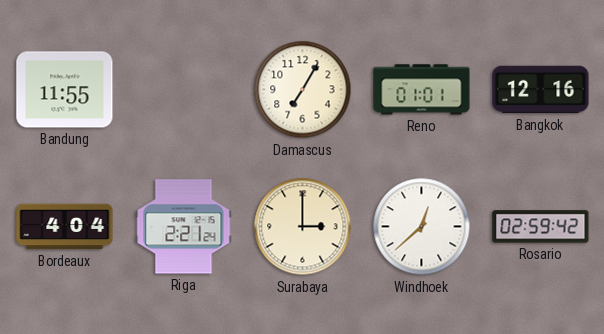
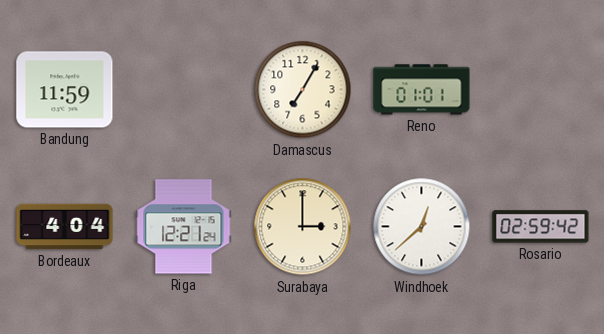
Bandung: 11:55 -> 11:59
Bangkok: 12:16 -> none
Riga: 2:21 -> 12:21
